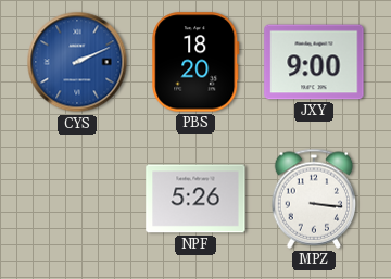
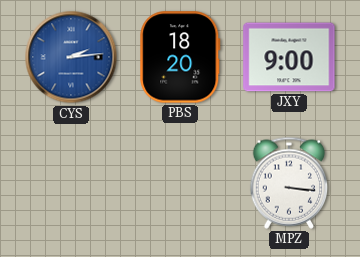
CYS: 2:11 -> 2:14
NPF: 5:26 -> none
